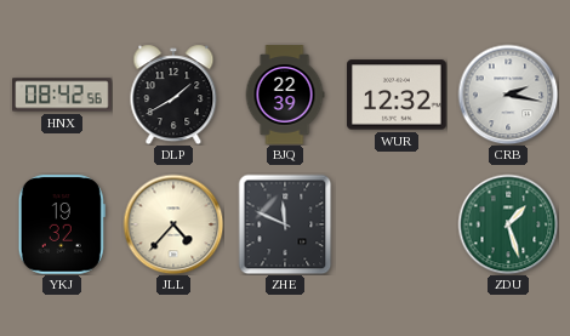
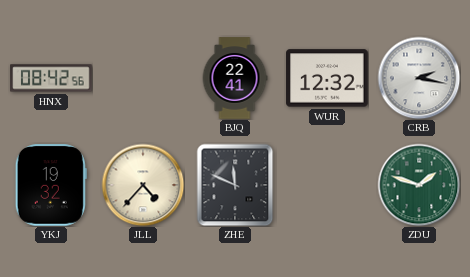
DLP: 1:40 -> none
BJQ: 22:39 -> 22:41
ZDU: 1:27 -> 1:48
